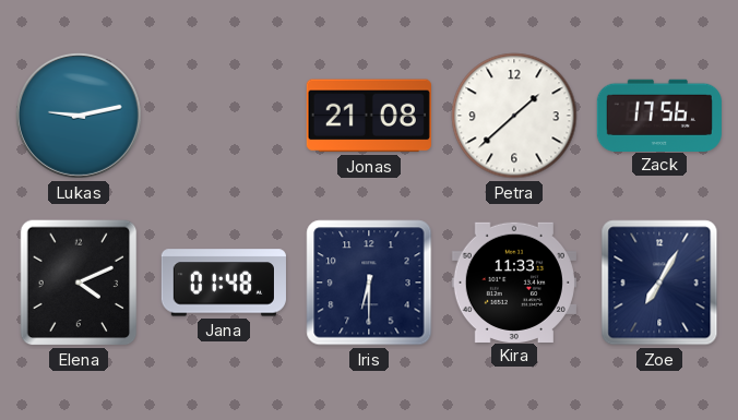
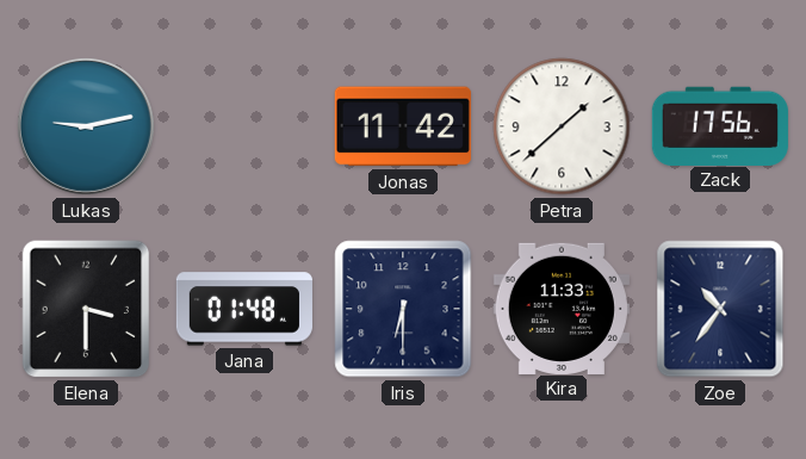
Jonas: 21:08 -> 11:42
Elena: 4:11 -> 3:30
Zoe: 7:05 -> 10:36
